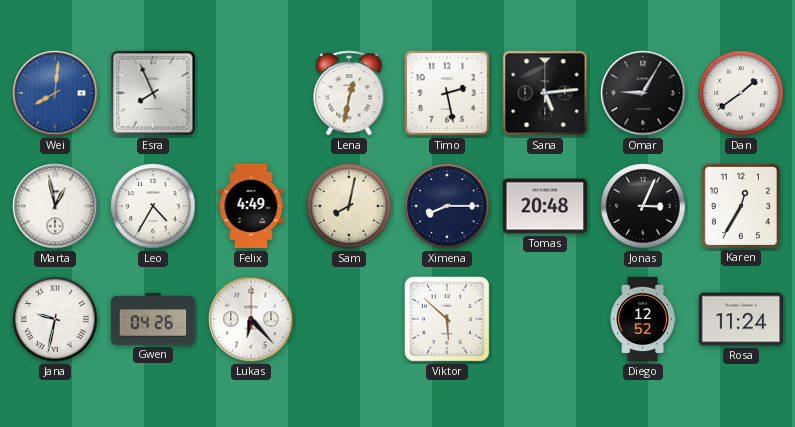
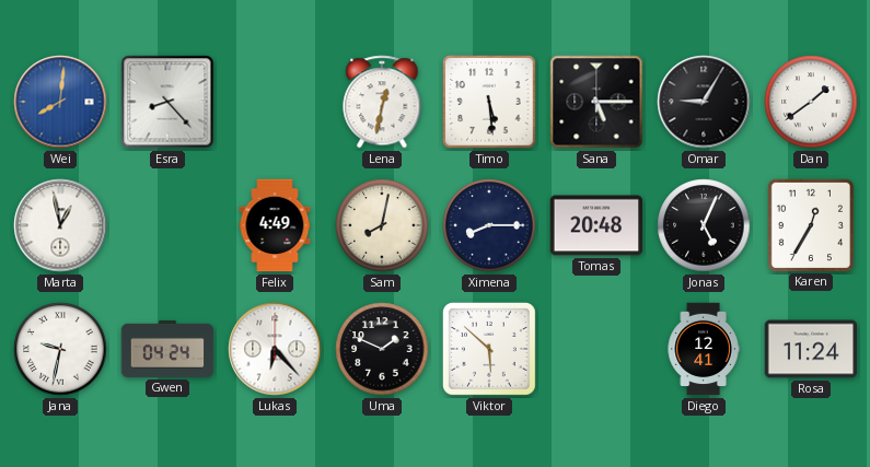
Esra: 7:56 -> 8:23
Timo: 2:28 -> 5:29
Sana: 5:14 -> 5:15
Leo: 4:35 -> none
Jonas: 3:04 -> 5:04
Gwen: 04:26 -> 04:24
Uma: none -> 1:49
Diego: 12:52 -> 12:41
